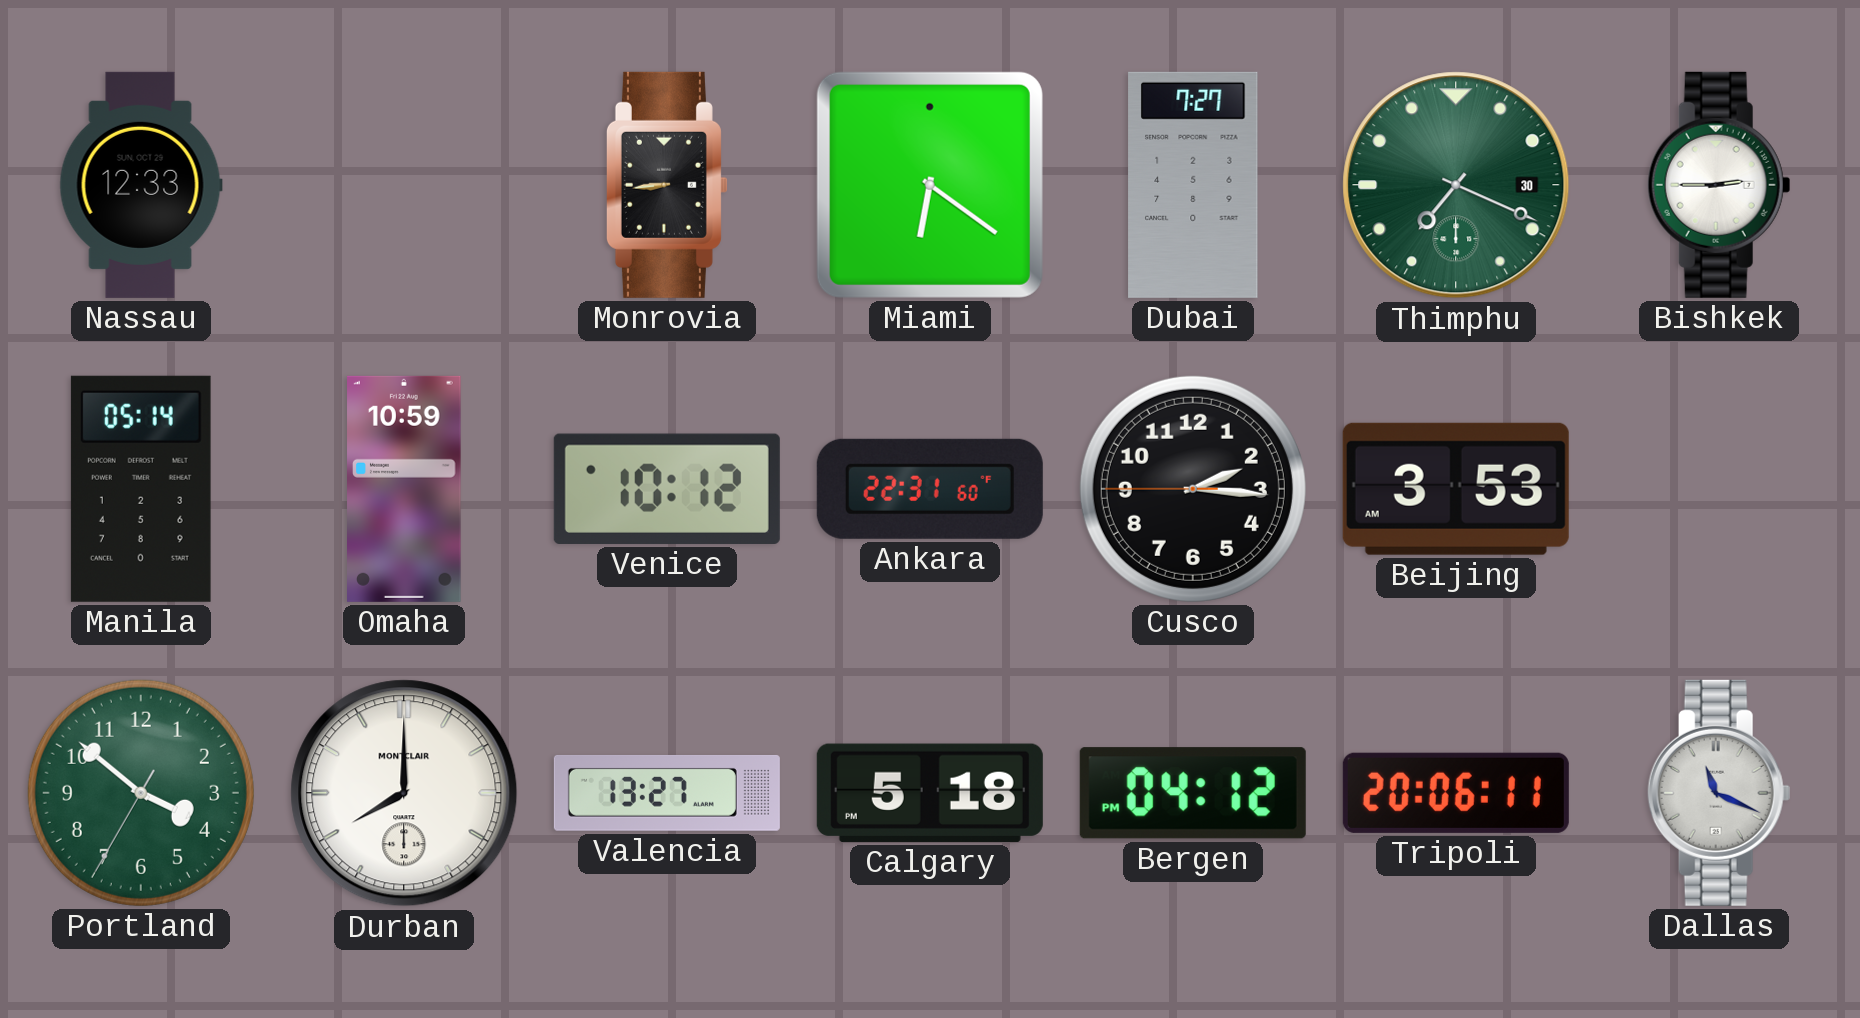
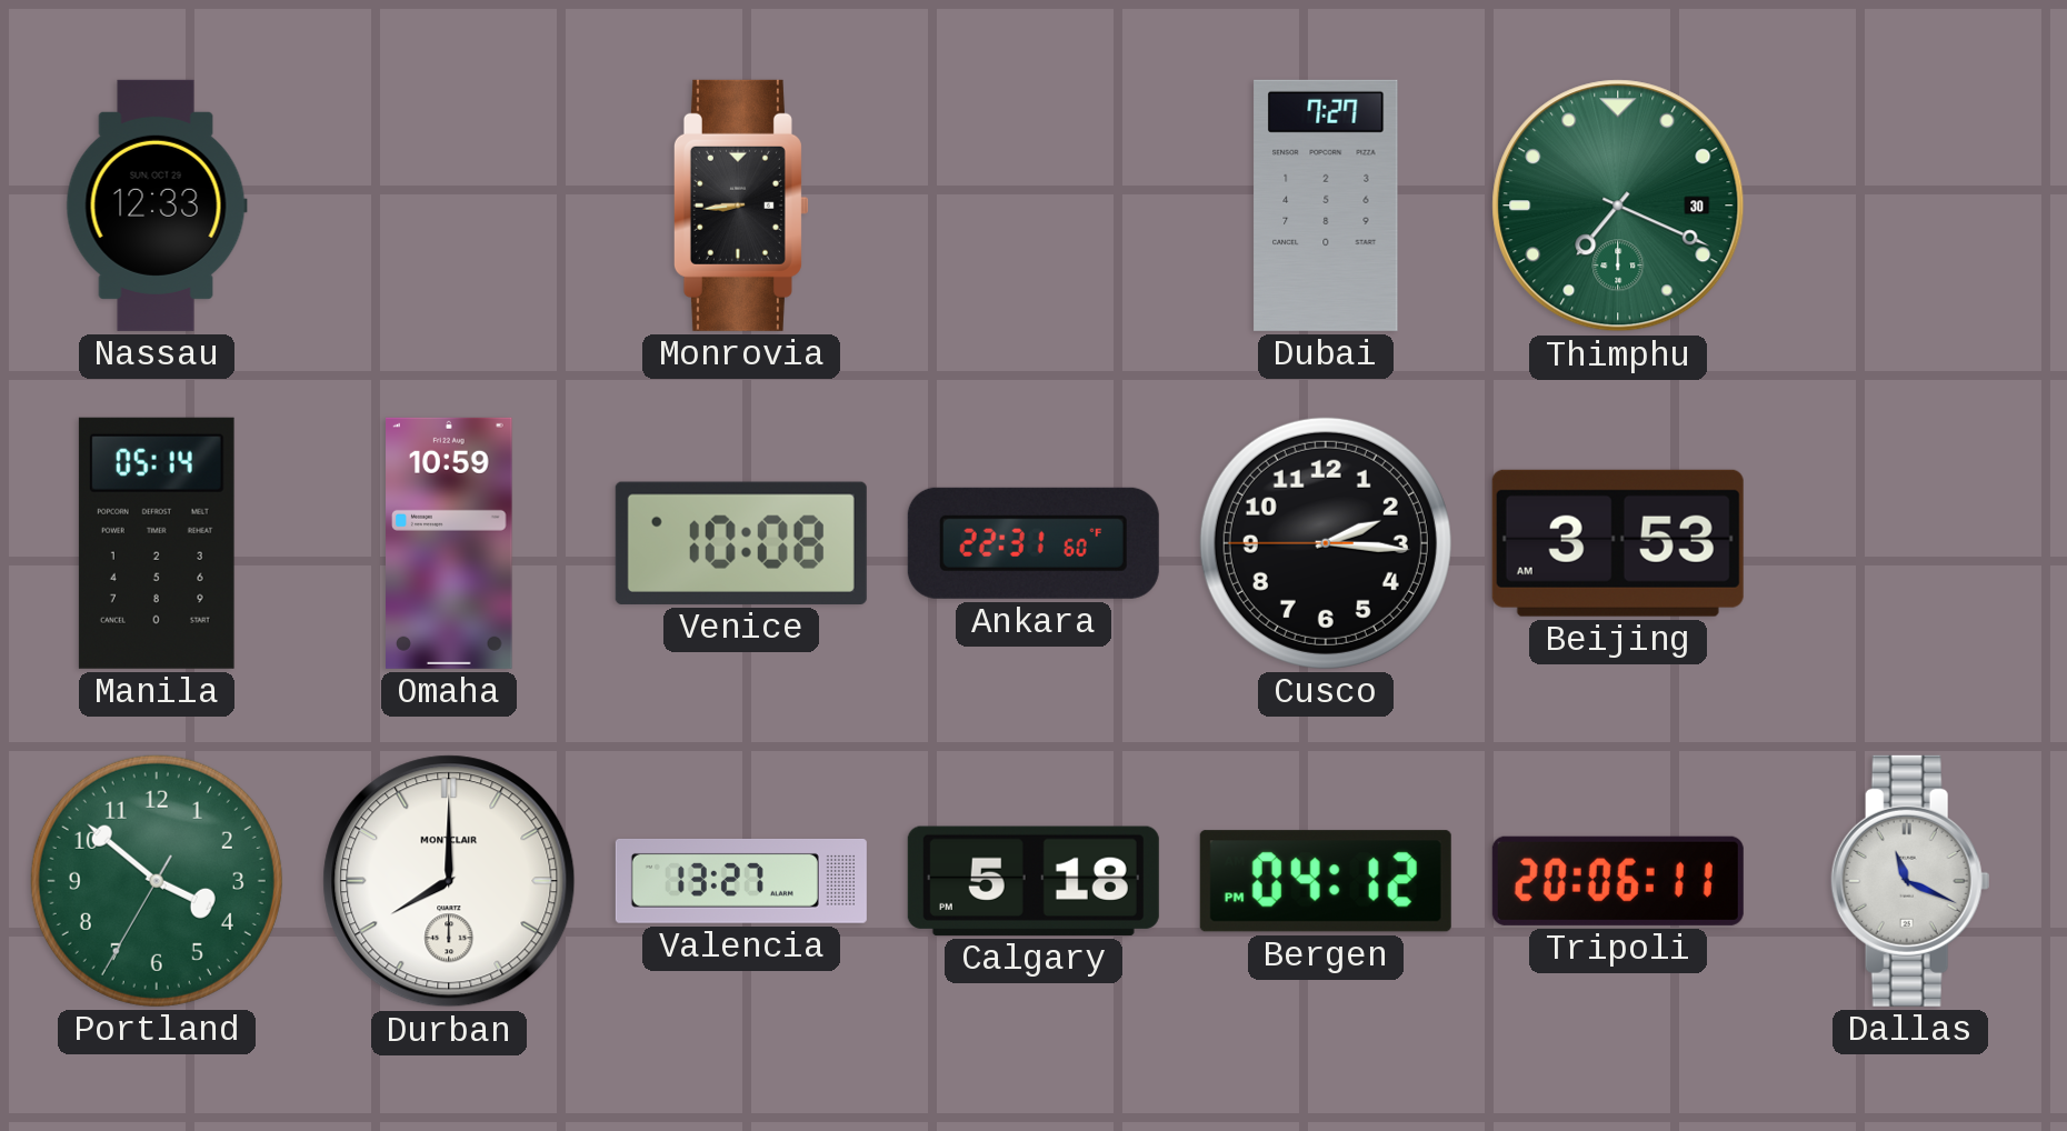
Miami: 6:21 -> none
Bishkek: 2:45 -> none
Venice: 10:12 -> 10:08
